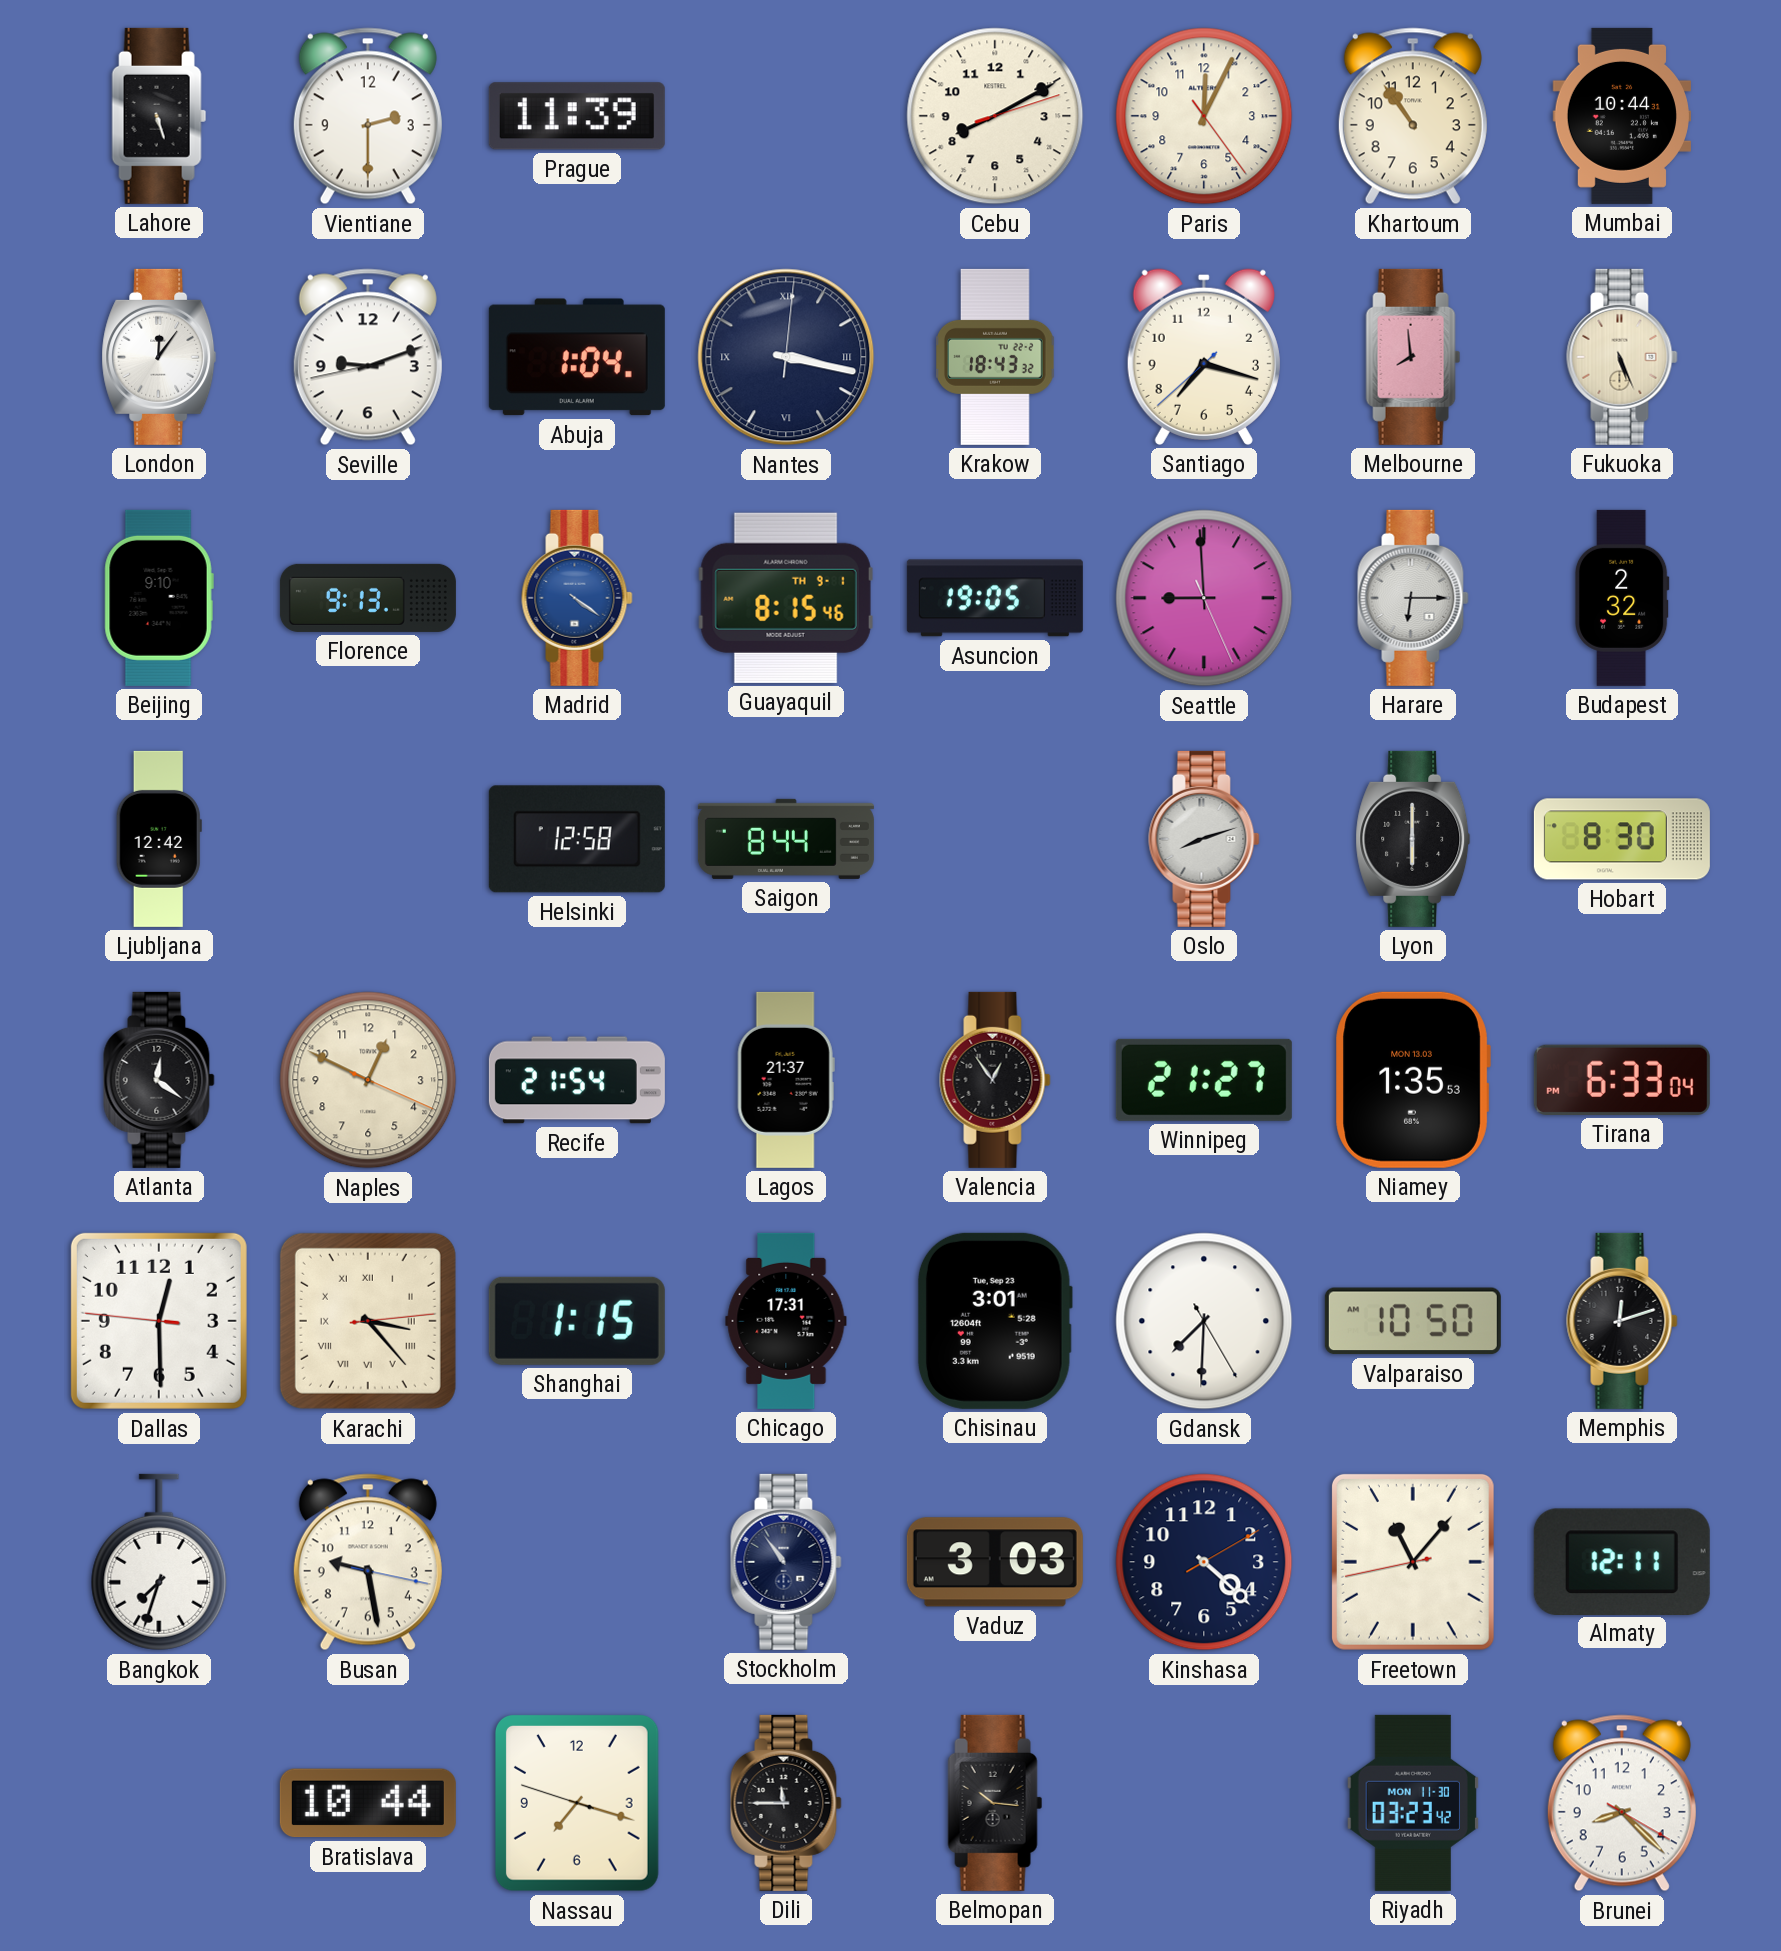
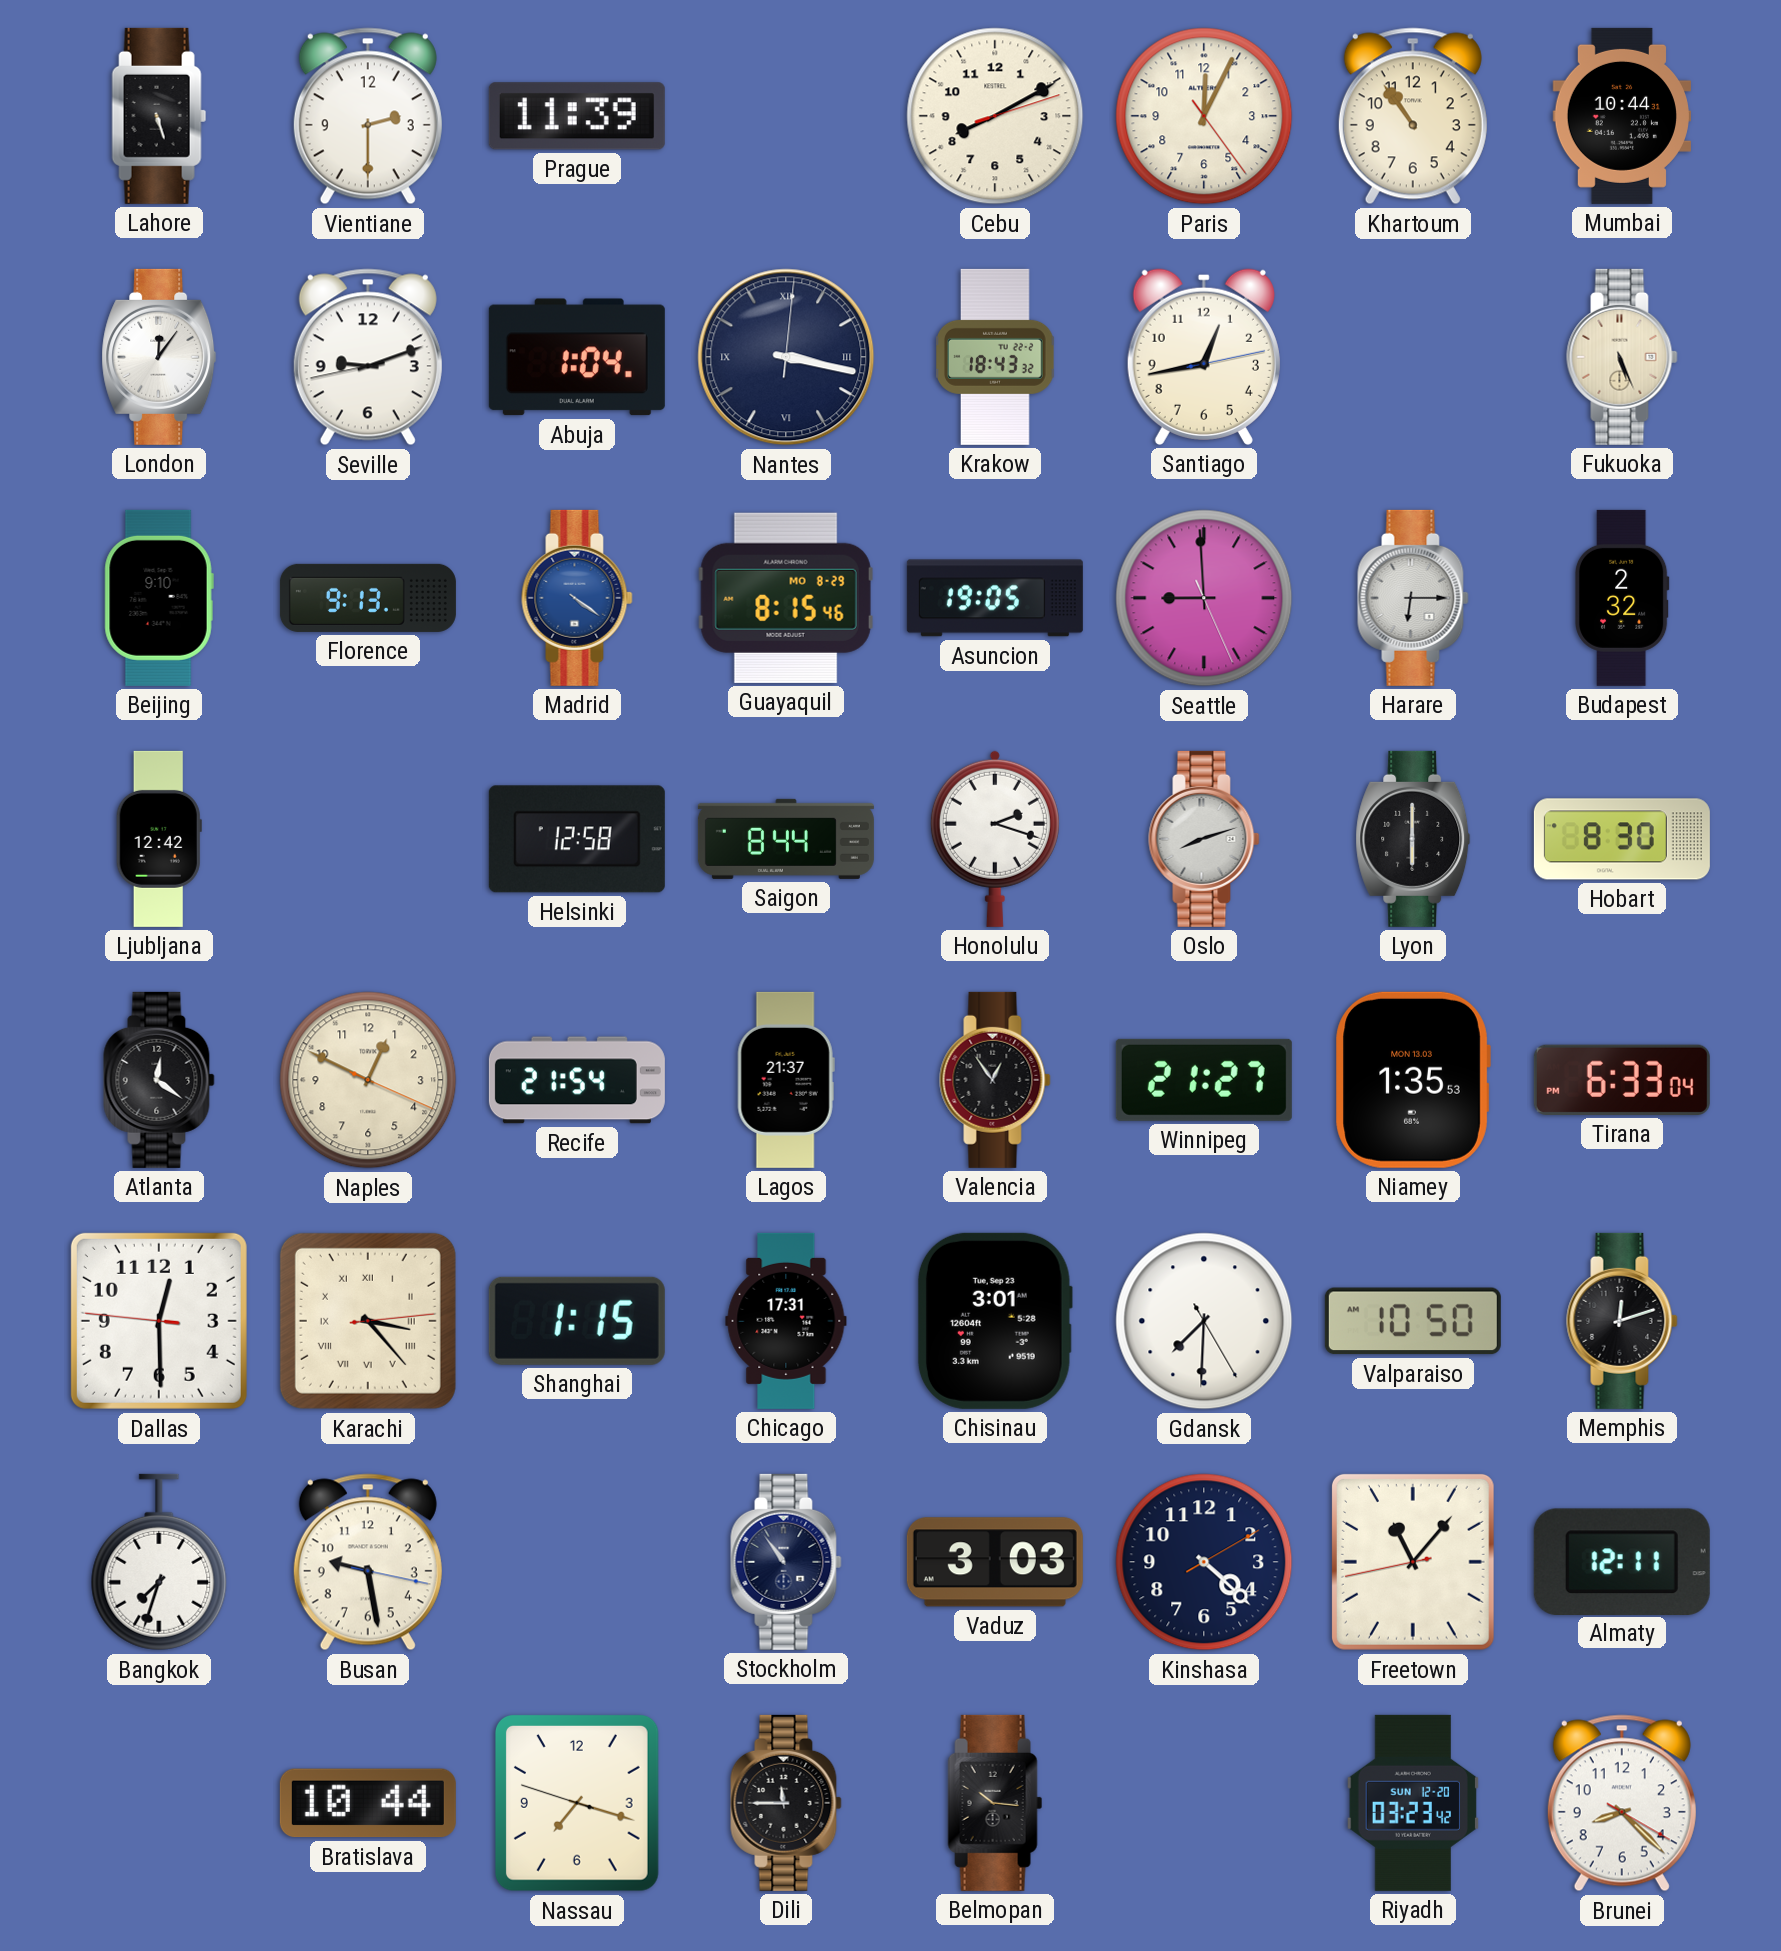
Santiago: 7:17 -> 12:43
Melbourne: 7:59 -> none
Guayaquil date: TH 9-1 -> MO 8-29
Honolulu: none -> 2:18
Riyadh date: MON 11-30 -> SUN 12-20
